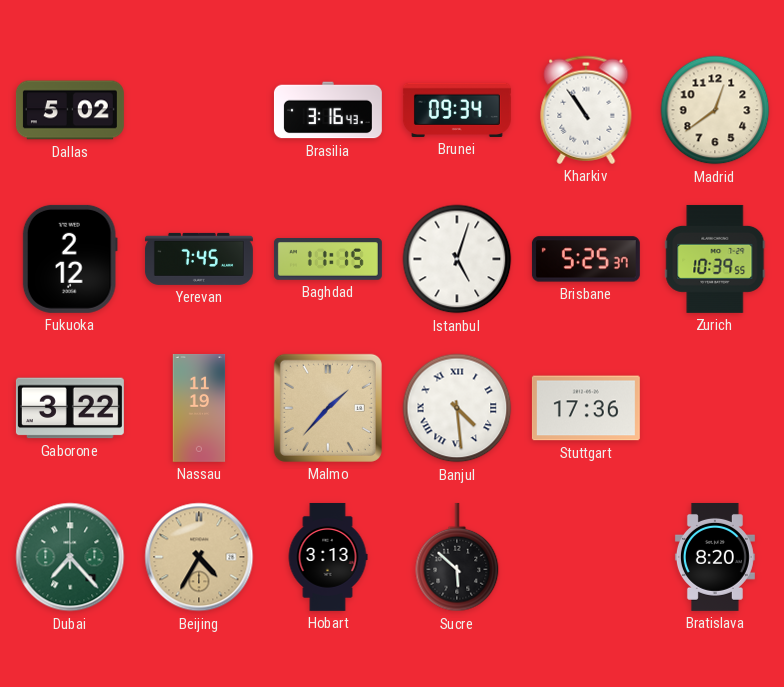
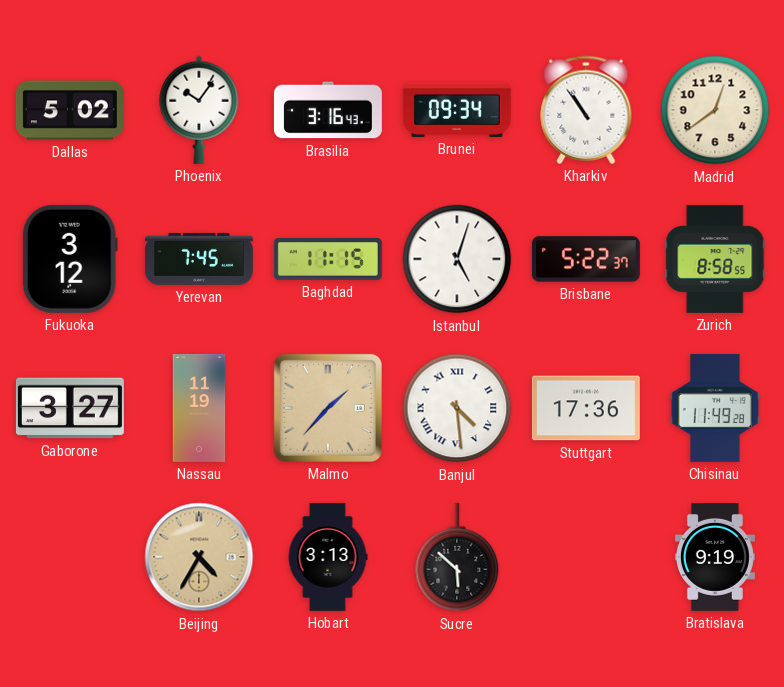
Phoenix: none -> 10:06
Fukuoka: 2:12 -> 3:12
Brisbane: 5:25 -> 5:22
Zurich: 10:39 -> 8:58
Gaborone: 3:22 -> 3:27
Chisinau: none -> 11:49
Dubai: 7:23 -> none
Bratislava: 8:20 -> 9:19
